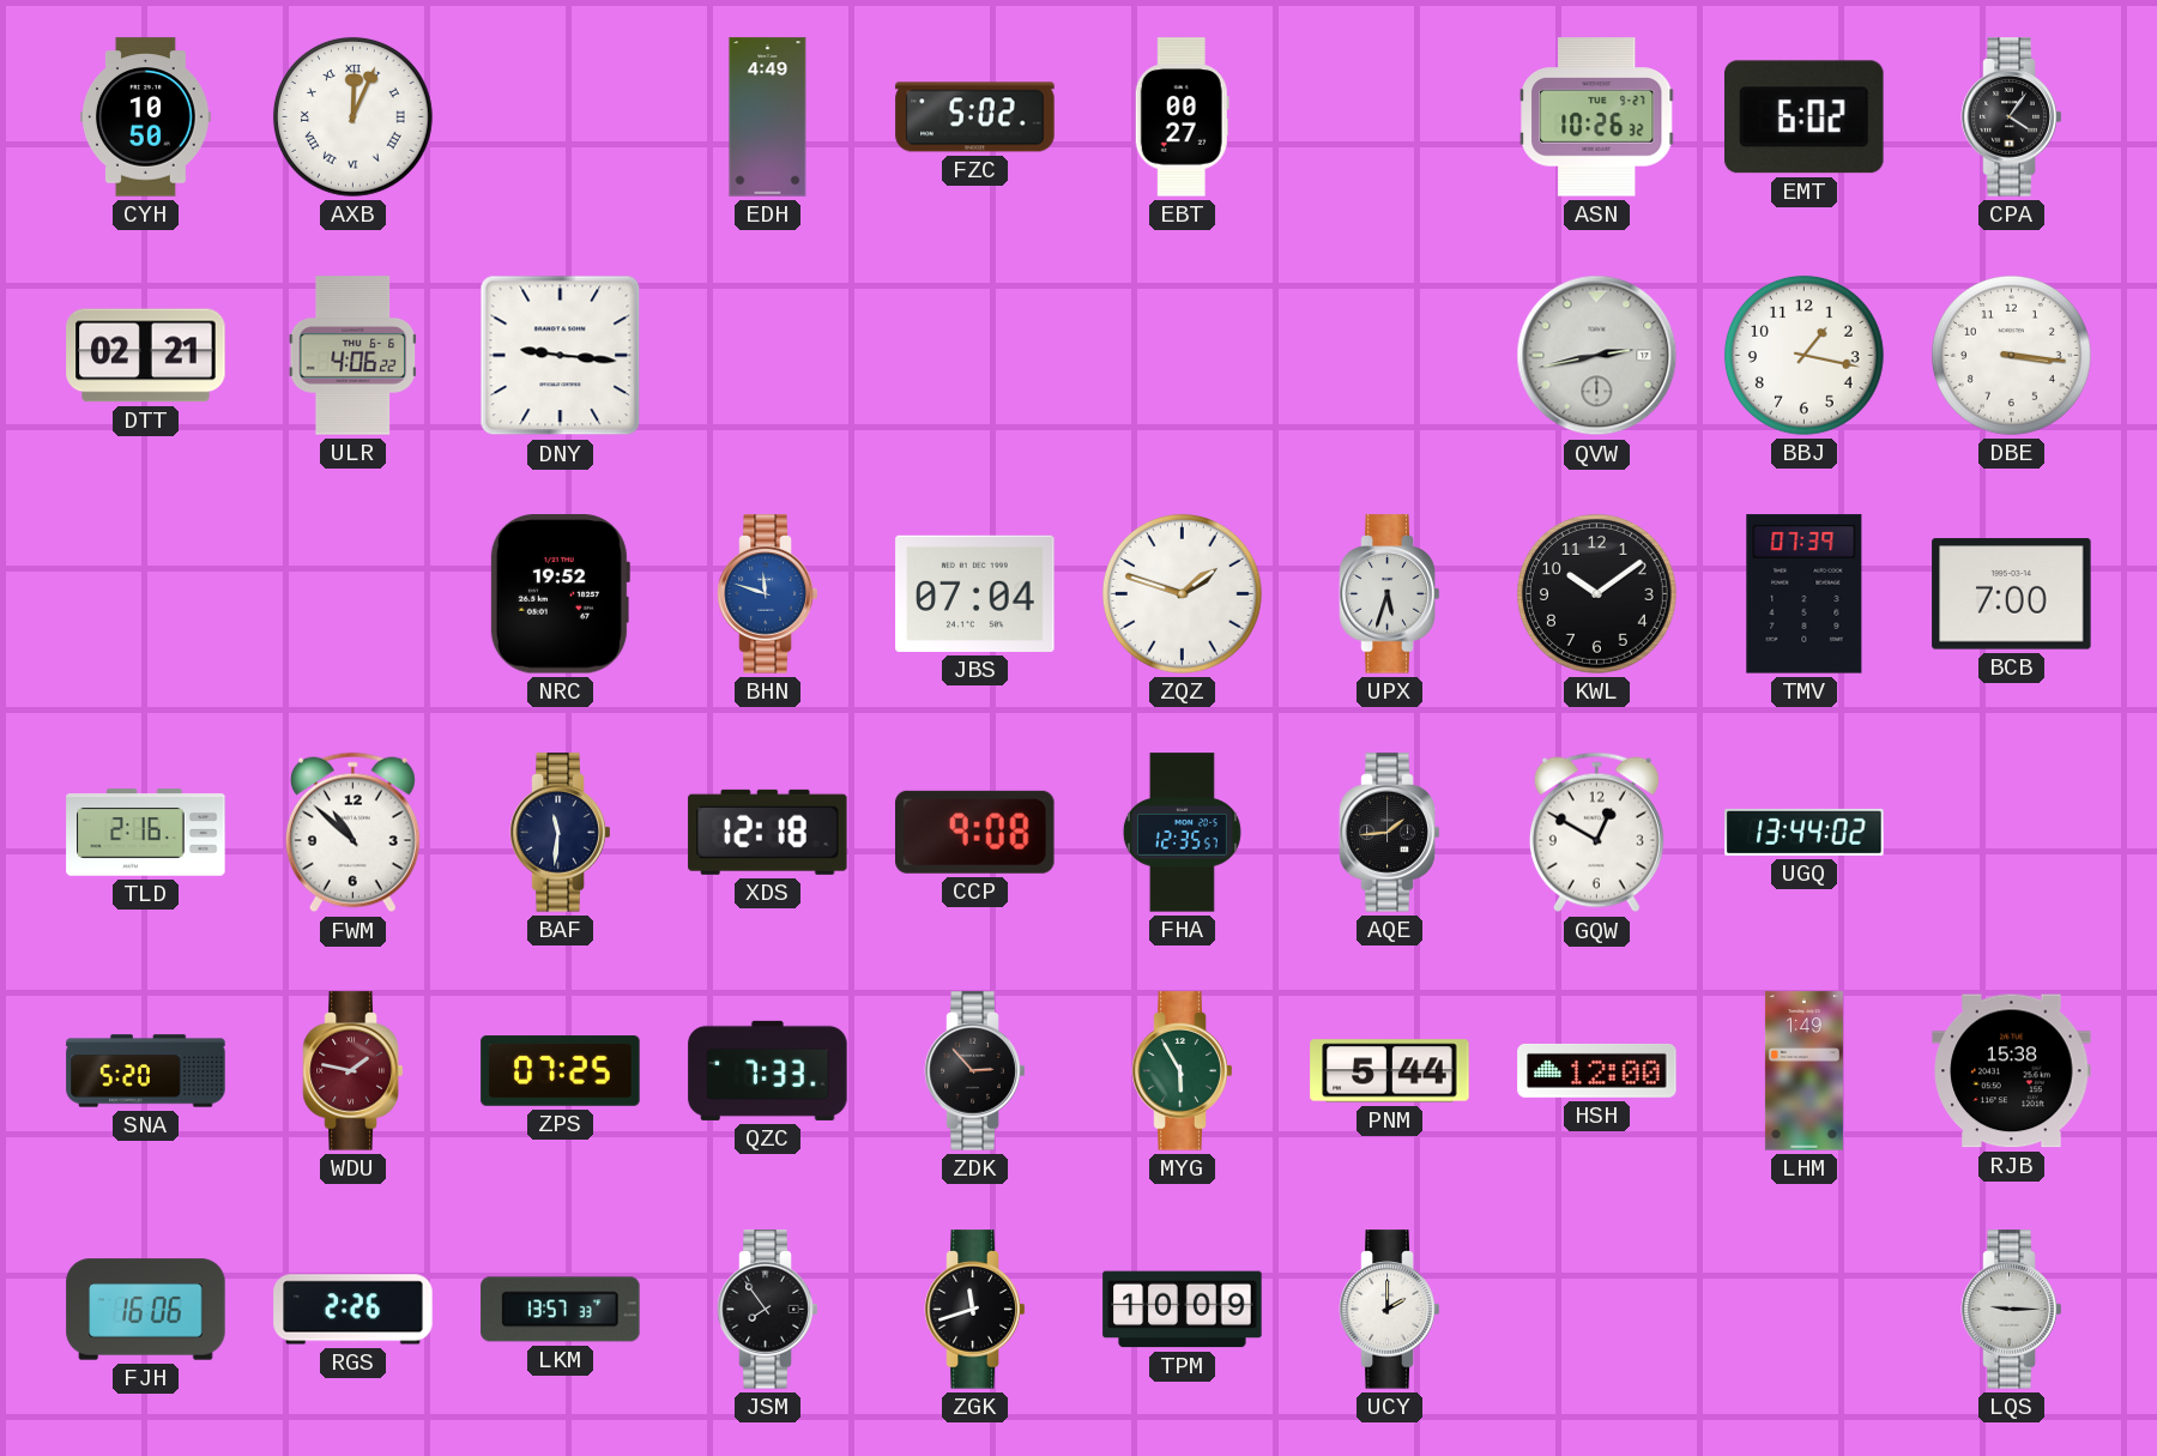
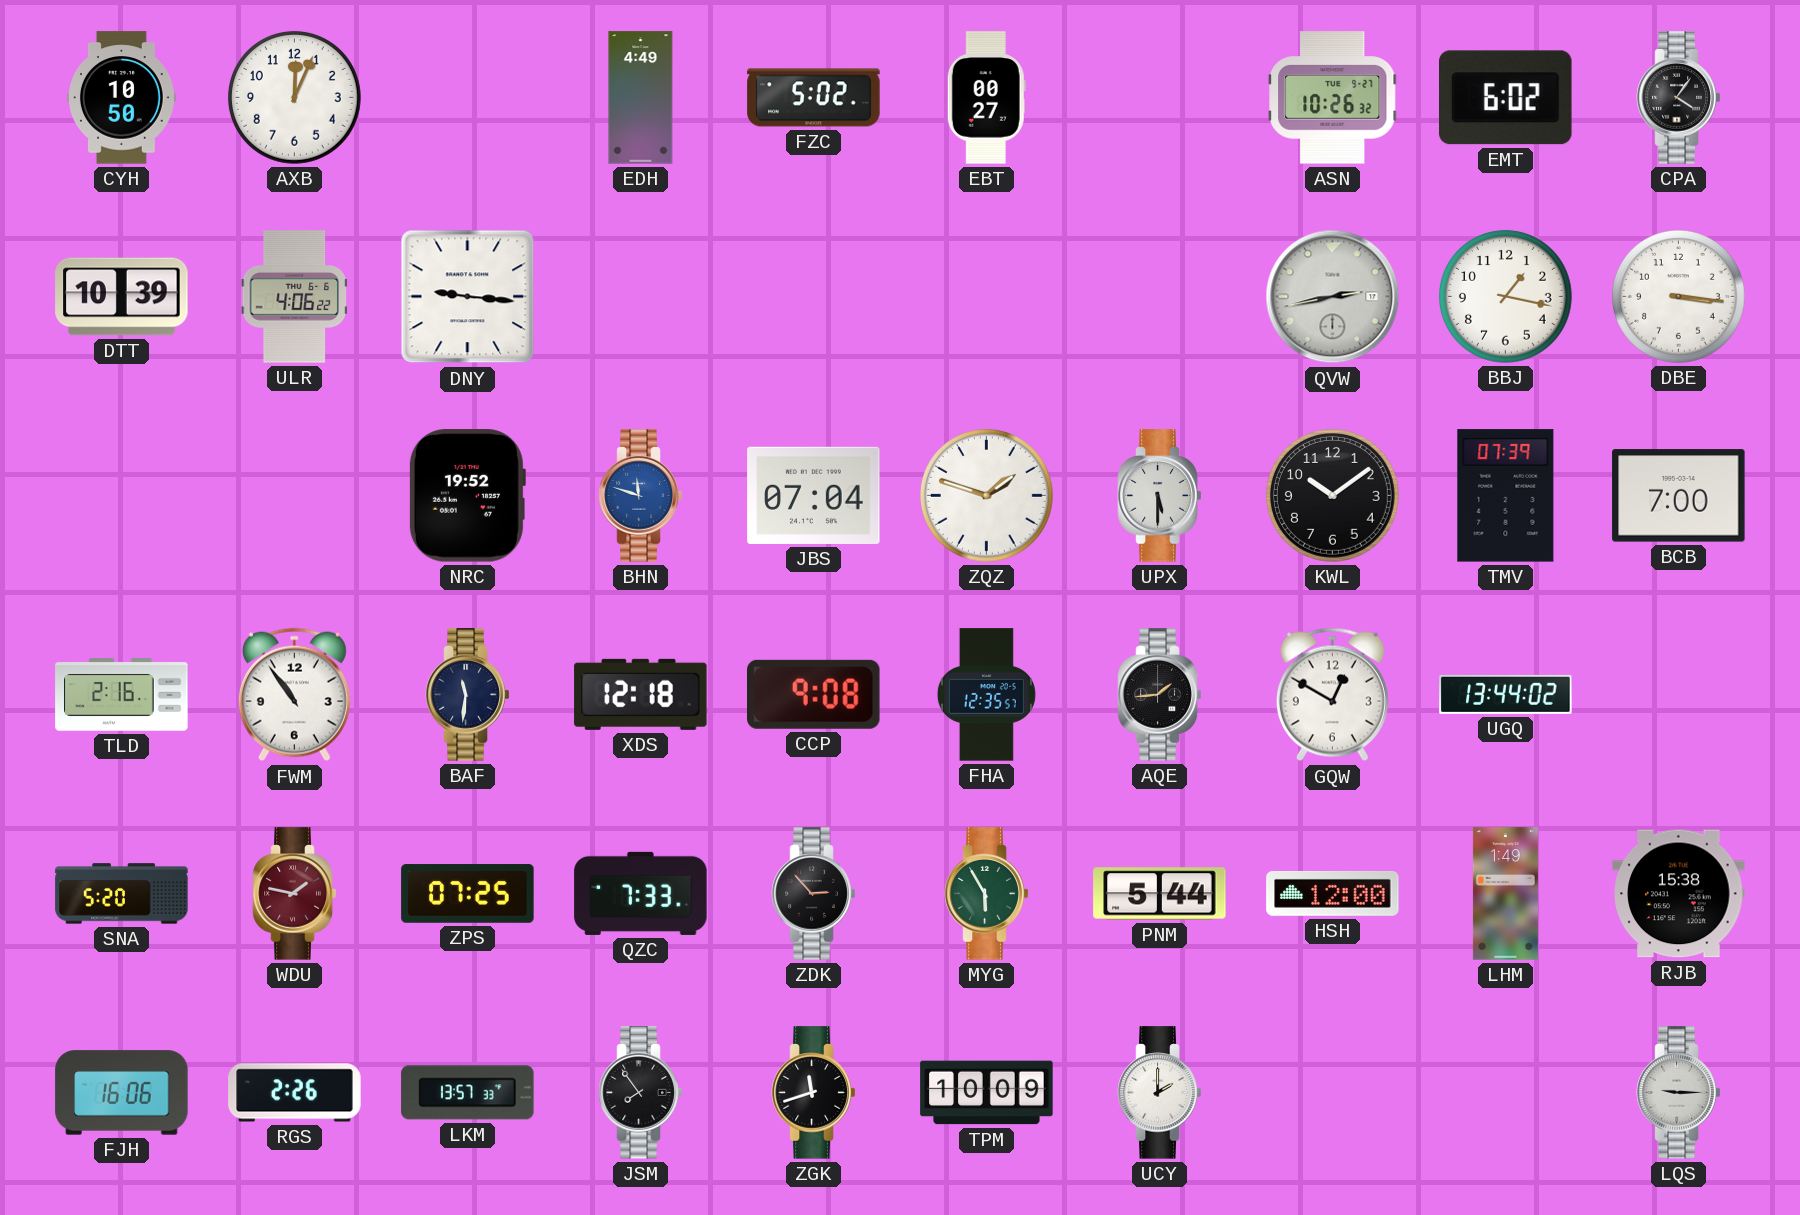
AXB numerals: Roman -> Arabic
DTT: 02:21 -> 10:39
UPX: 5:33 -> 5:30
FWM: 10:52 -> 10:54
